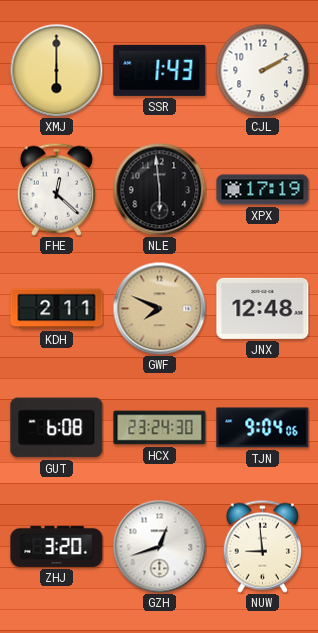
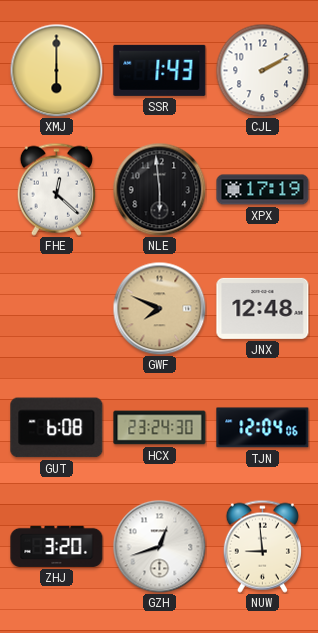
KDH: 2:11 -> none
TJN: 9:04 -> 12:04
